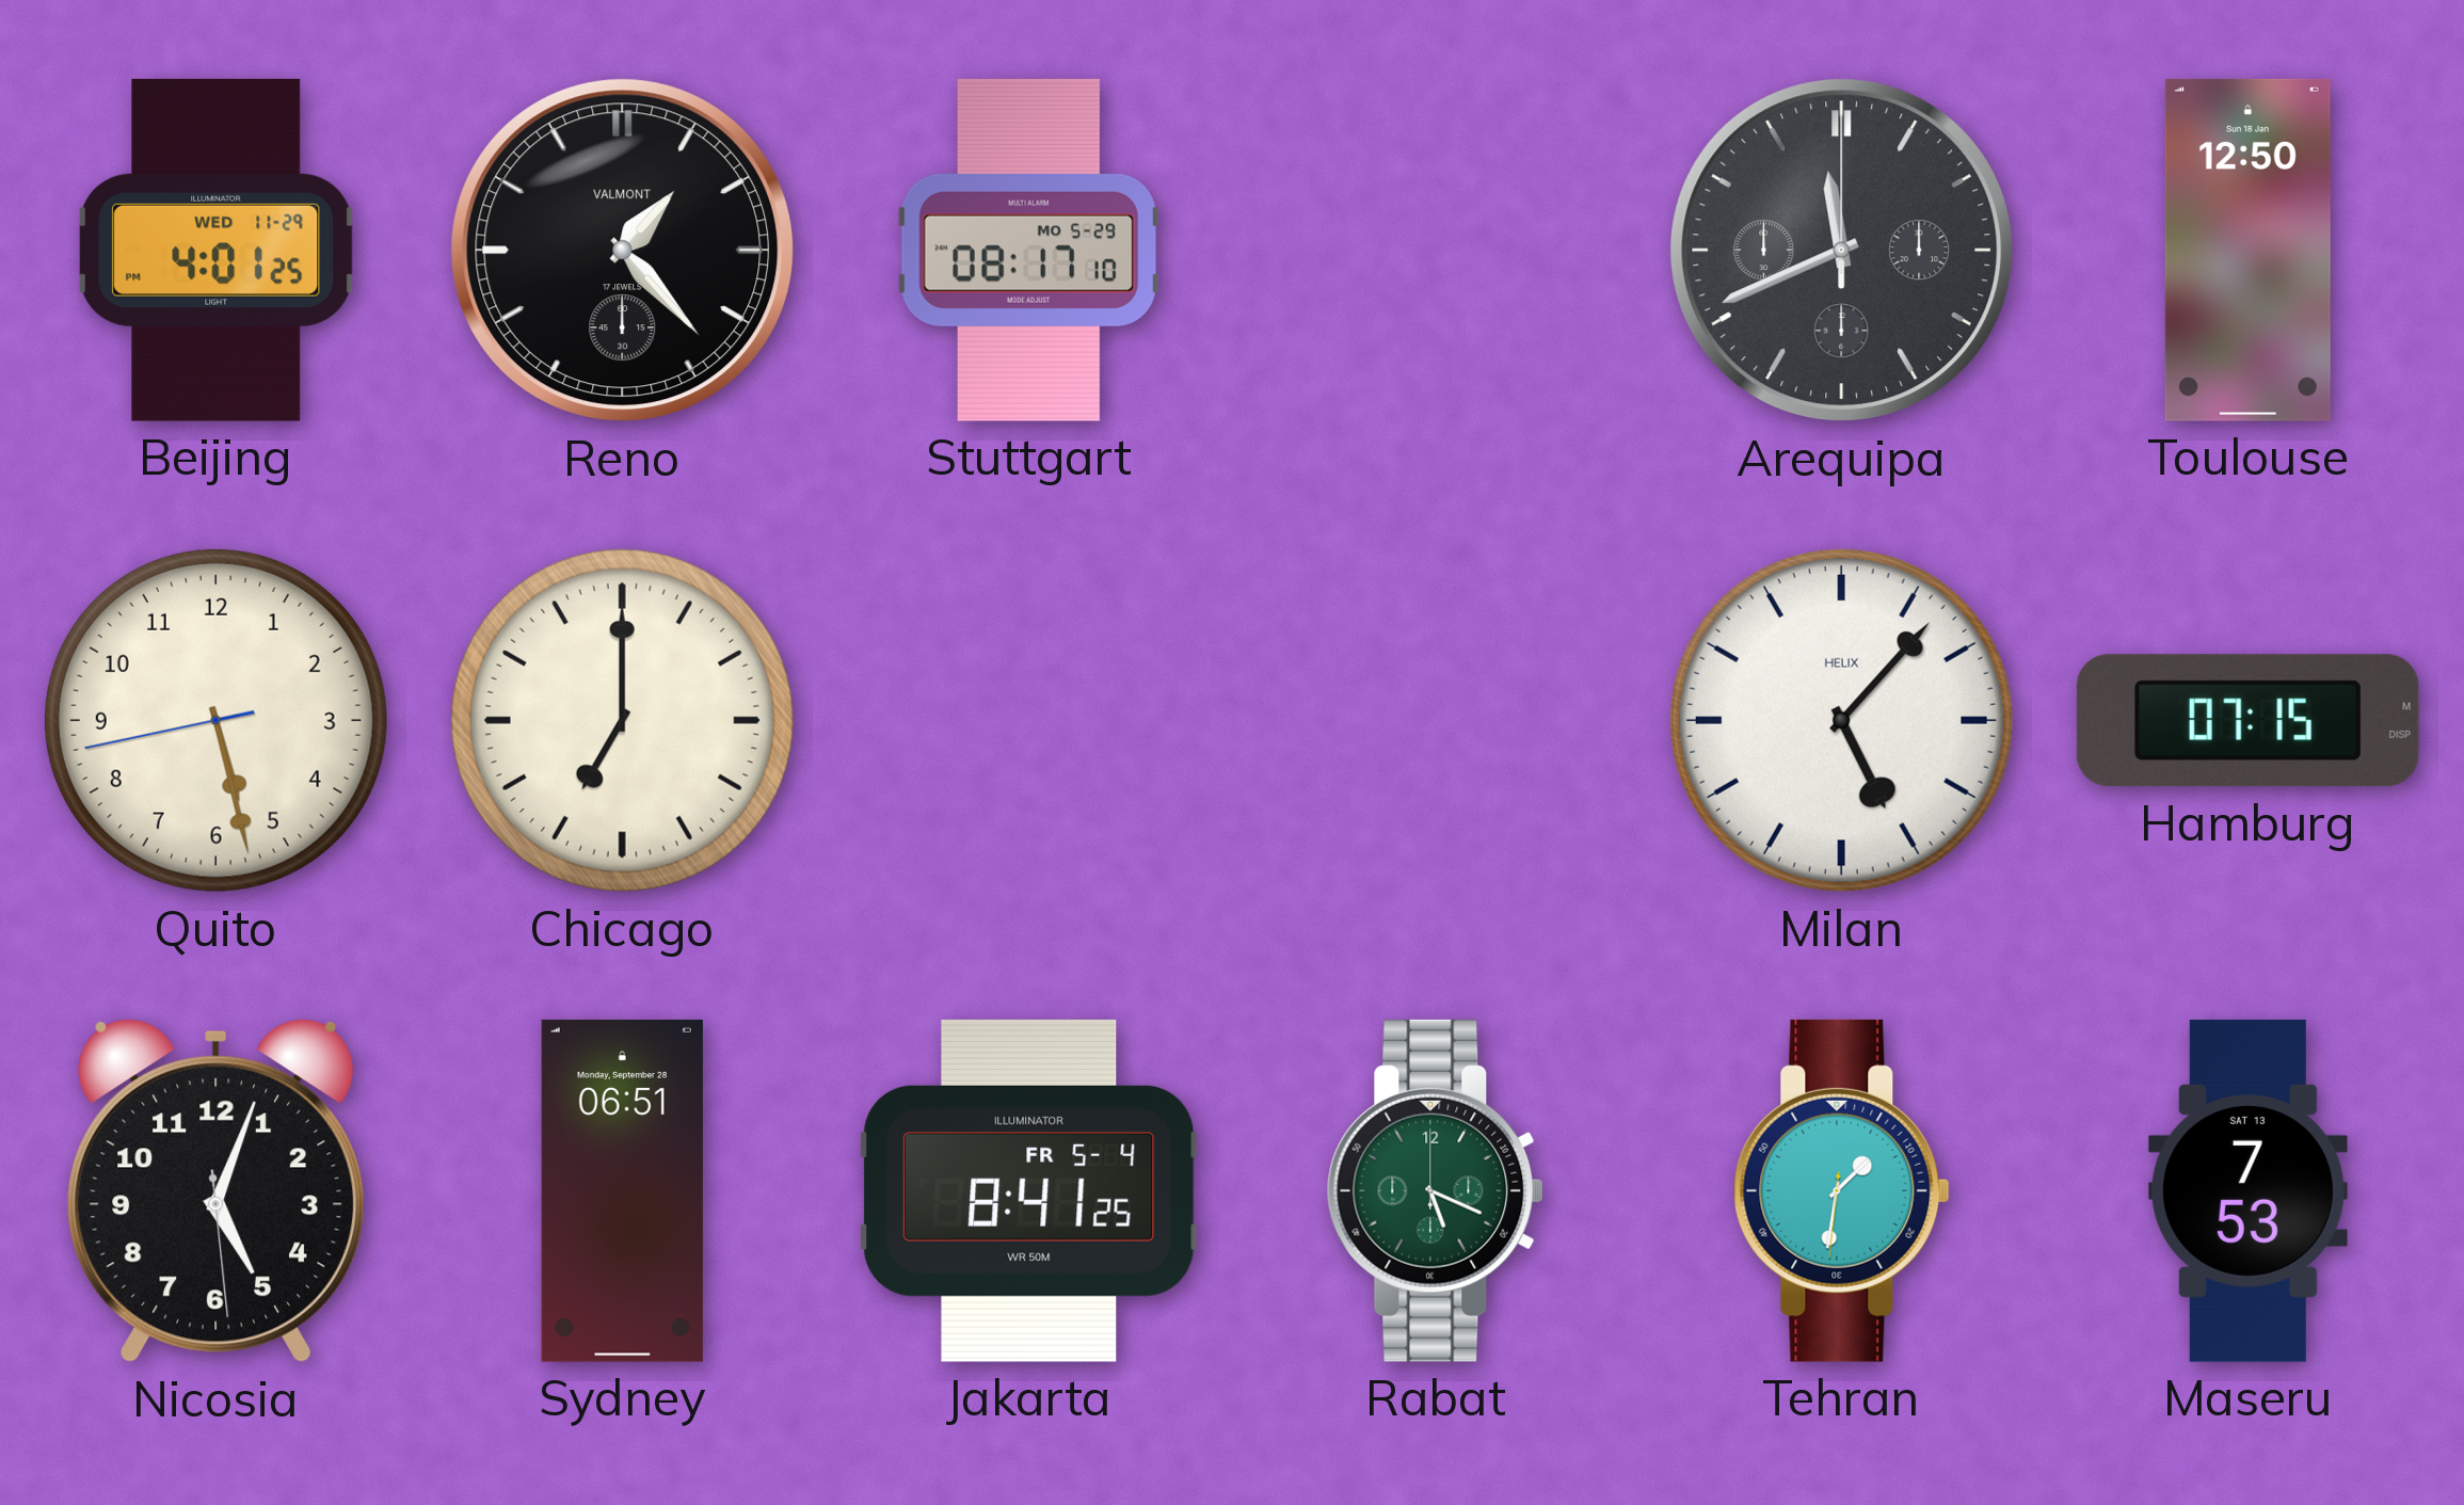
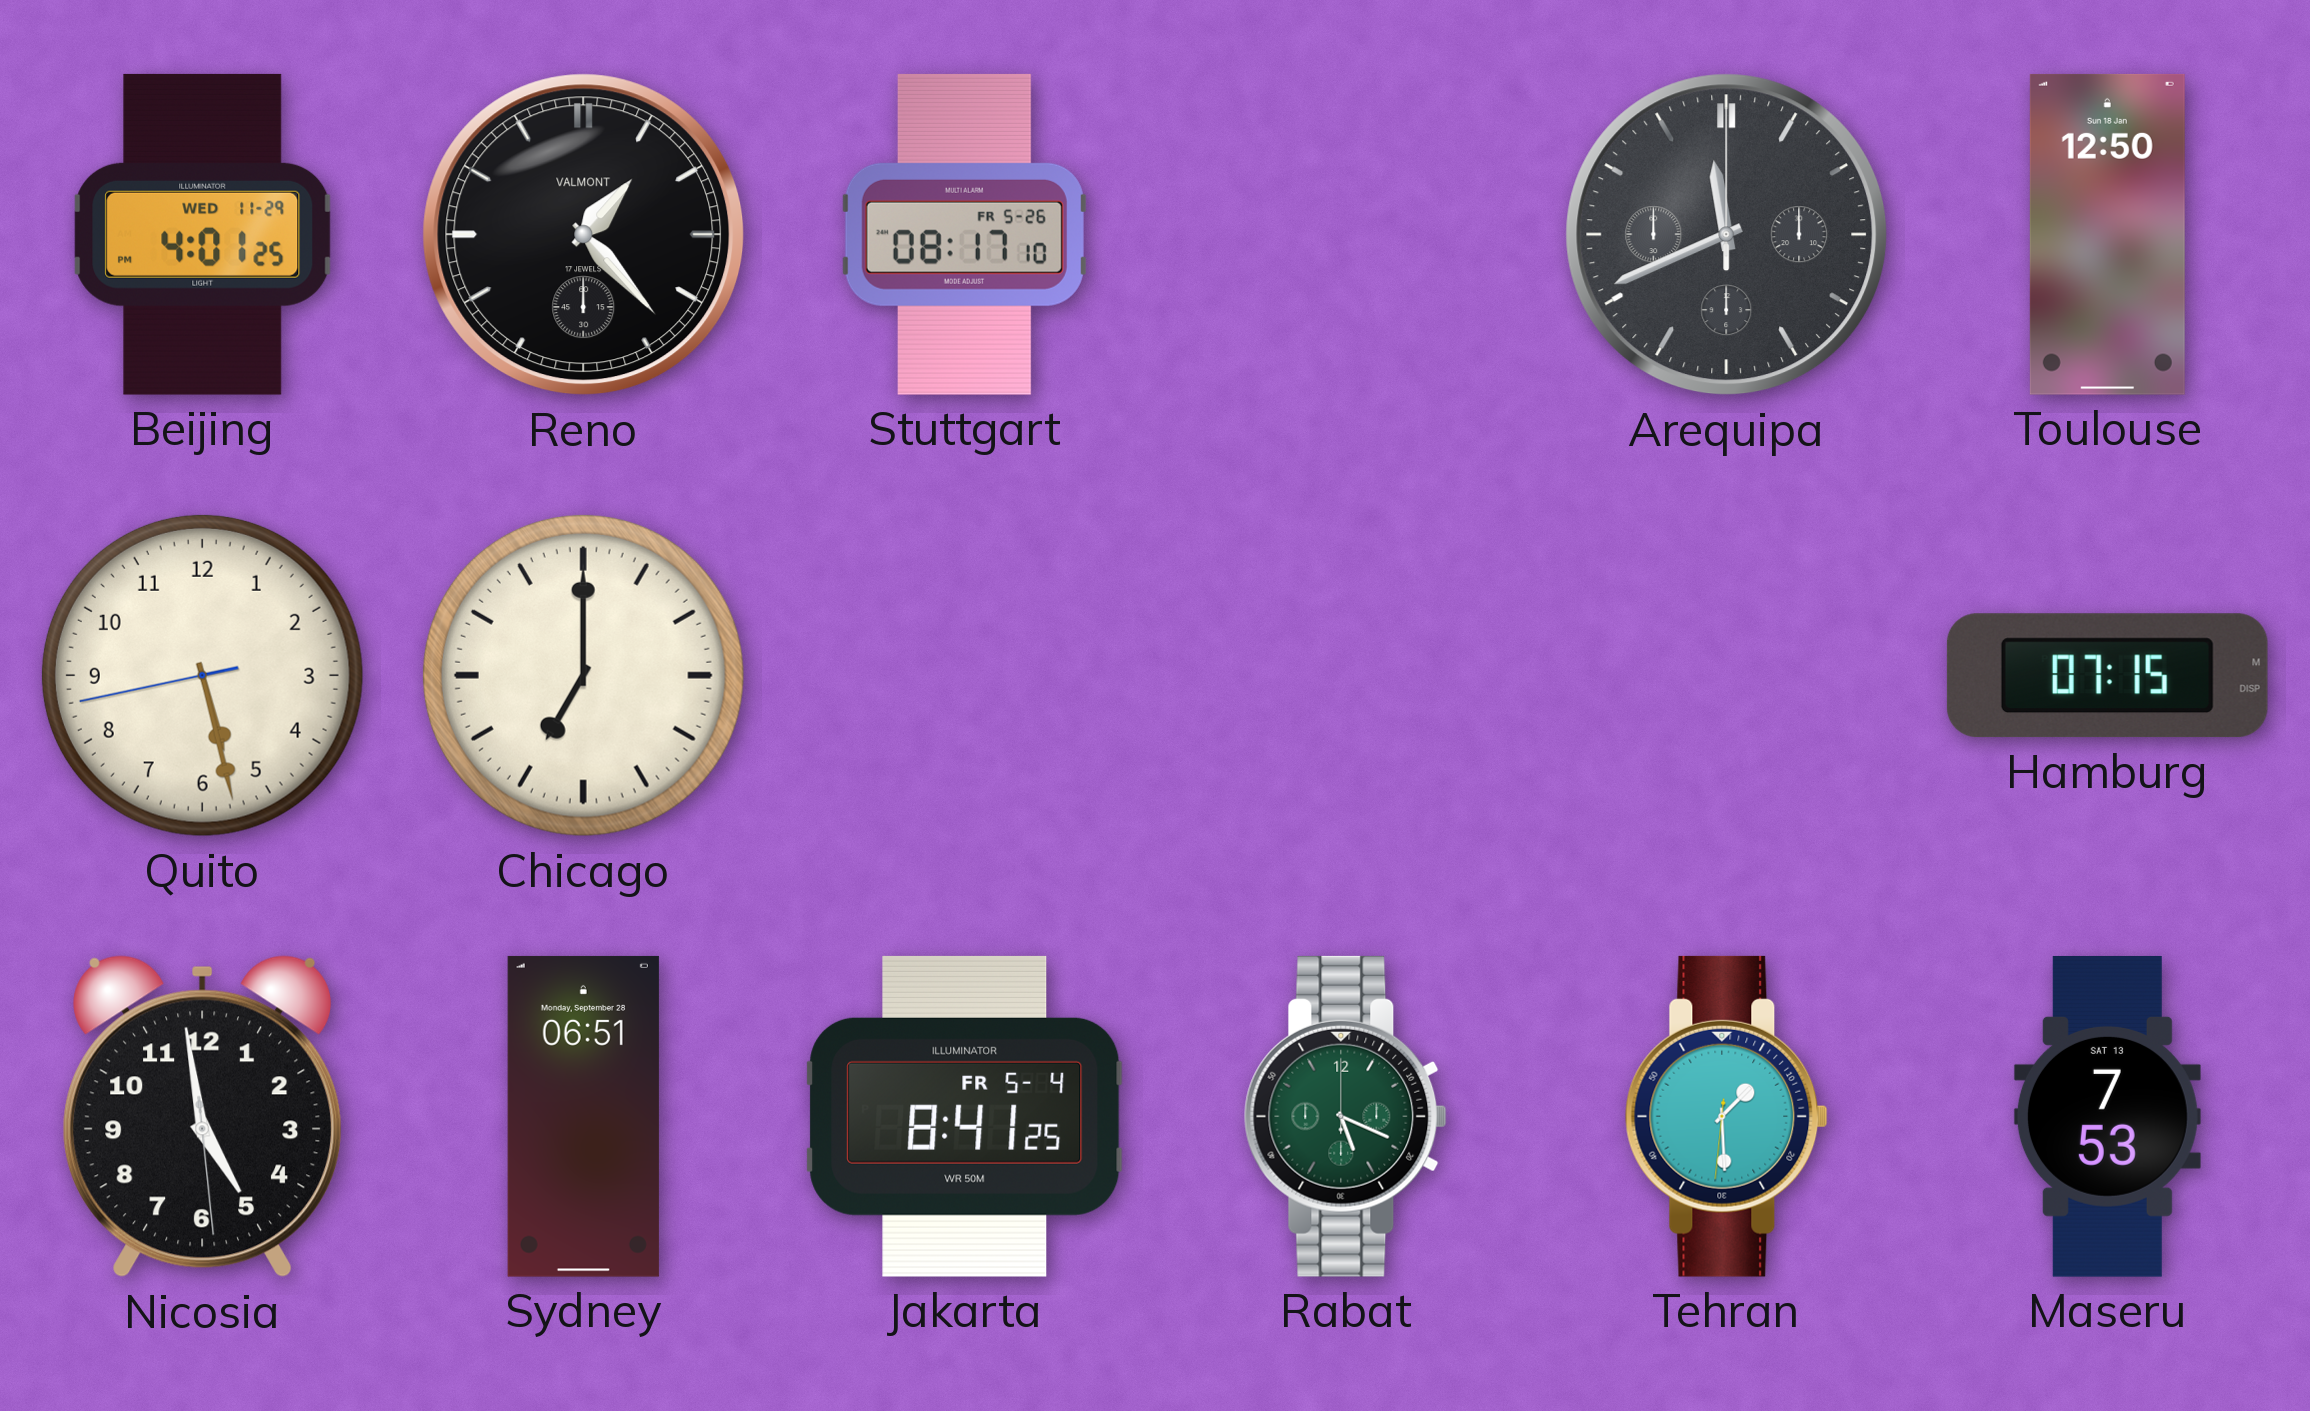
Stuttgart date: MO 5-29 -> FR 5-26
Milan: 5:07 -> none
Nicosia: 5:03 -> 4:58
Tehran: 1:31 -> 1:29
